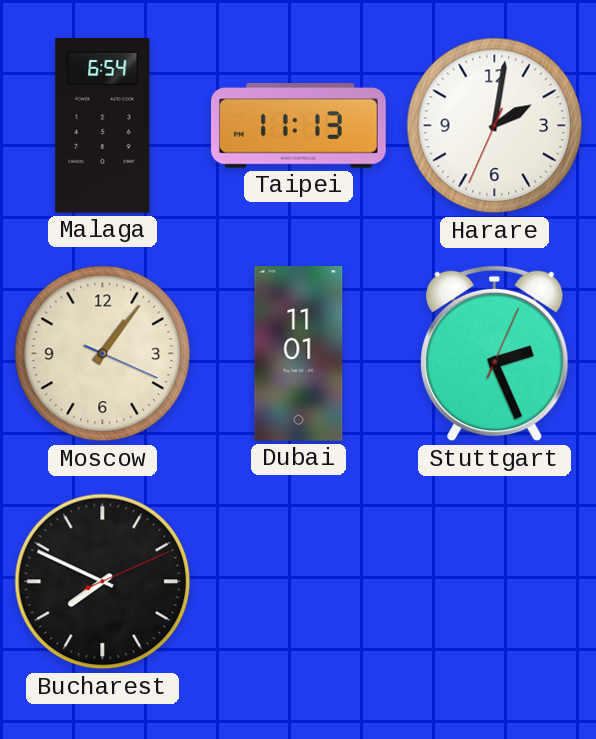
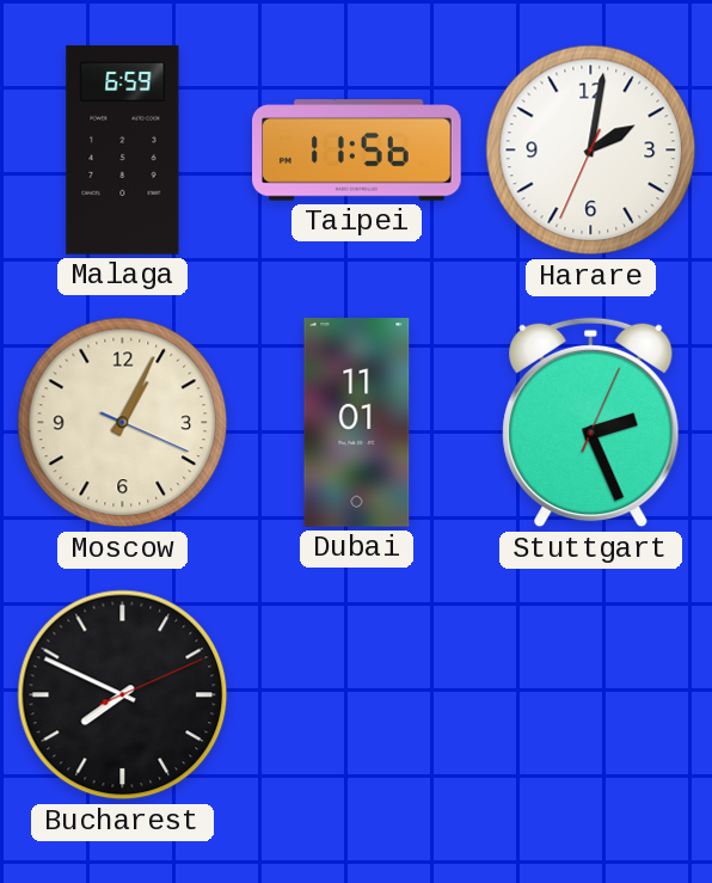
Malaga: 6:54 -> 6:59
Taipei: 11:13 -> 11:56
Moscow: 1:06 -> 1:04
